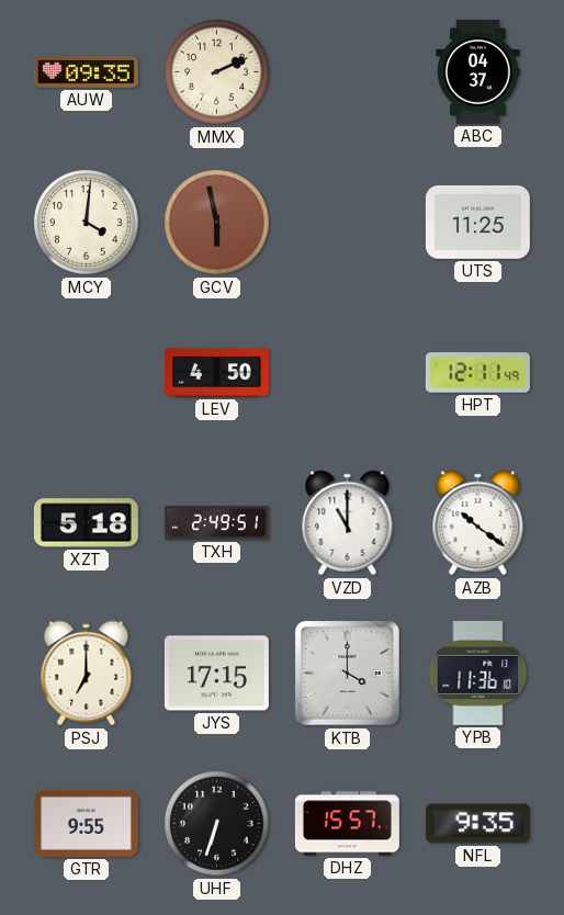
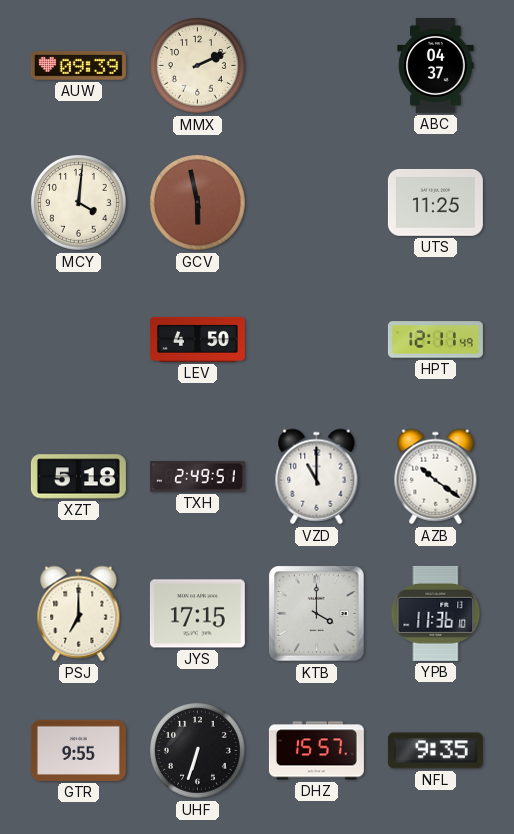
AUW: 09:35 -> 09:39
